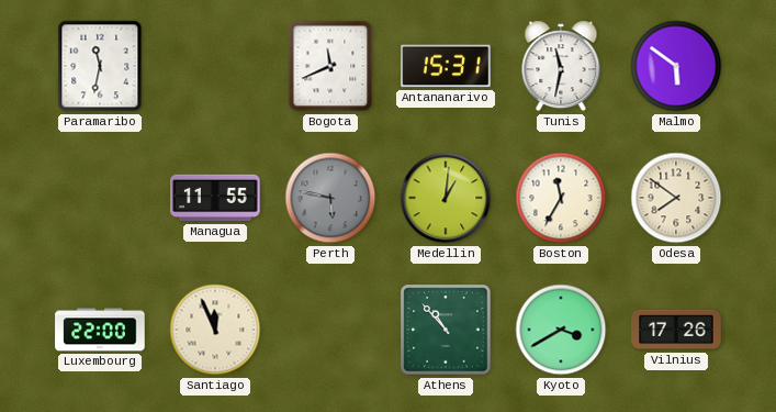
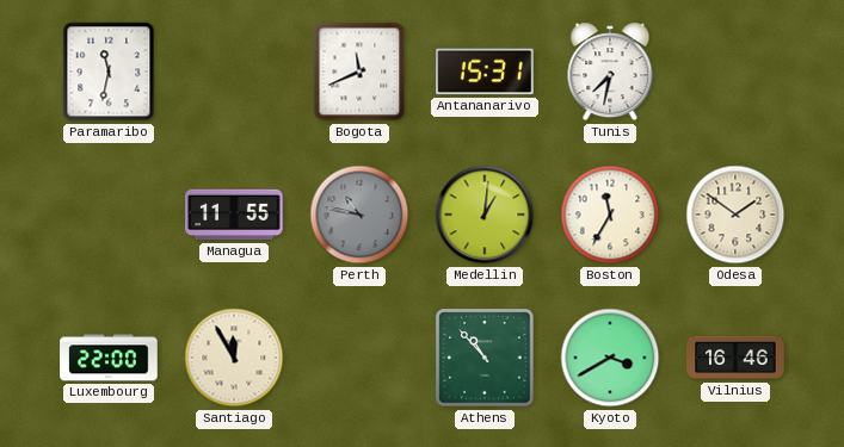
Tunis: 11:32 -> 7:32
Malmo: 5:51 -> none
Perth: 5:47 -> 10:47
Odesa: 7:51 -> 1:51
Santiago: 11:56 -> 11:55
Vilnius: 17:26 -> 16:46
